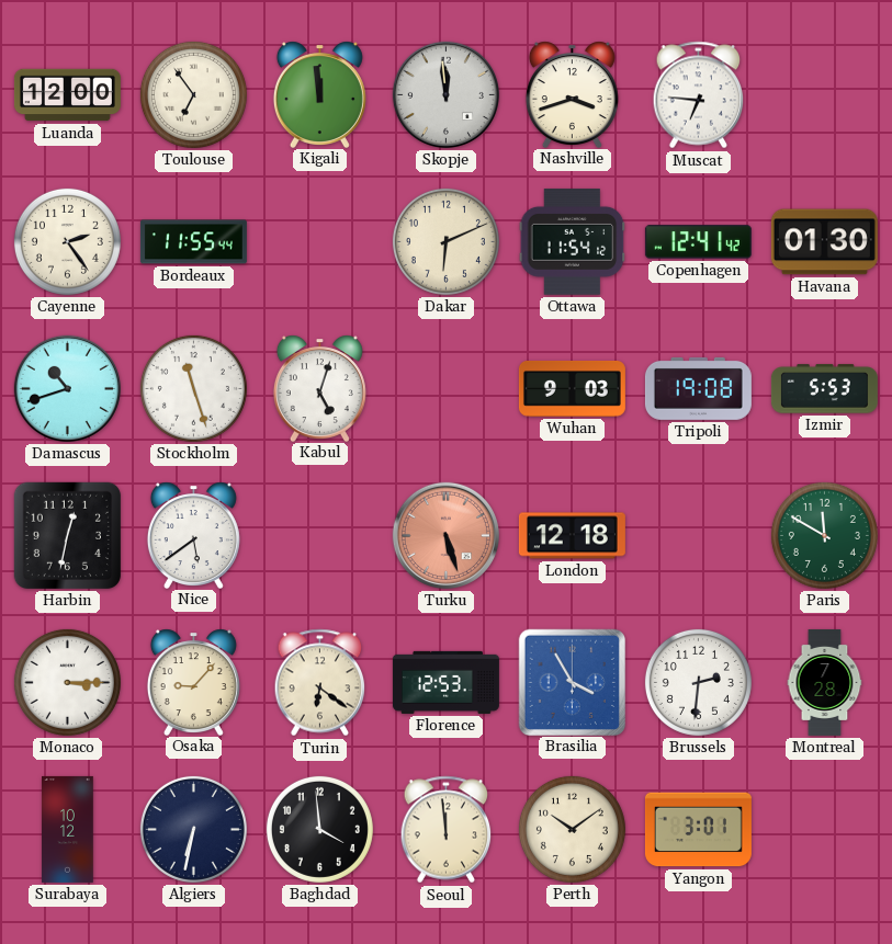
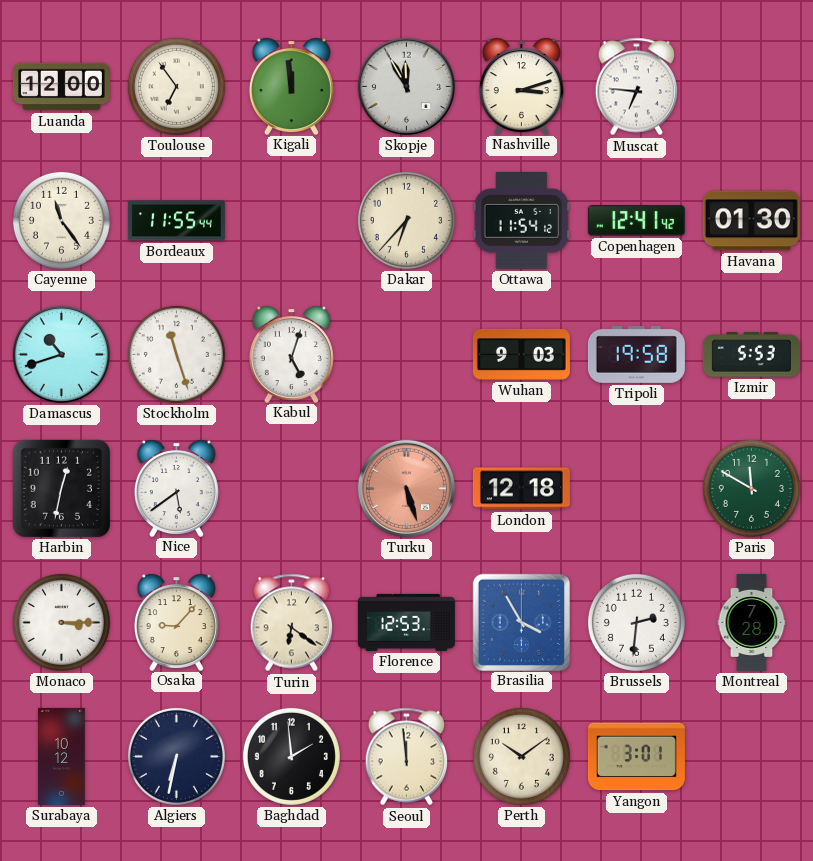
Skopje: 11:59 -> 11:55
Nashville: 3:42 -> 3:12
Cayenne: 2:24 -> 11:24
Dakar: 6:11 -> 6:37
Tripoli: 19:08 -> 19:58
Baghdad: 3:59 -> 1:59
